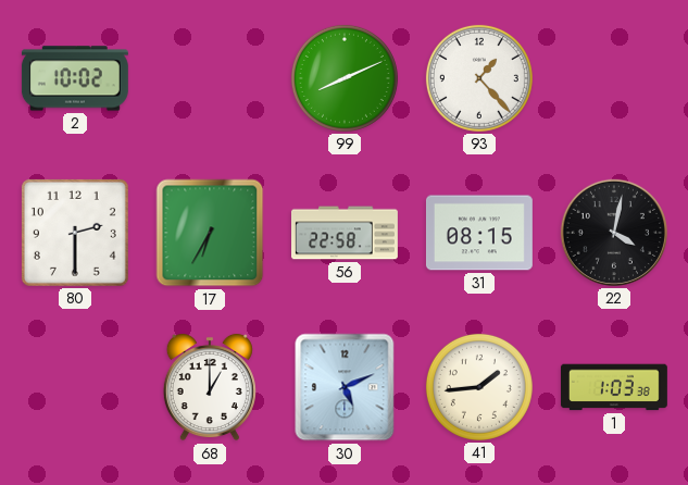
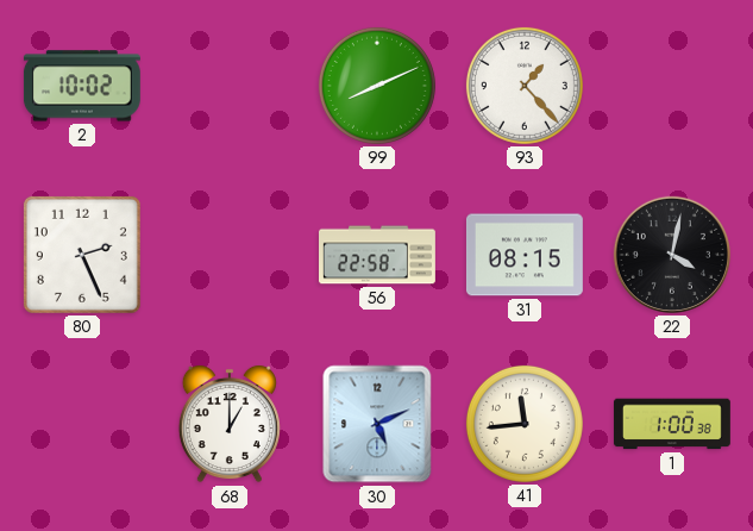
80: 2:30 -> 2:26
17: 6:35 -> none
41: 1:44 -> 11:44
1: 1:03 -> 1:00
